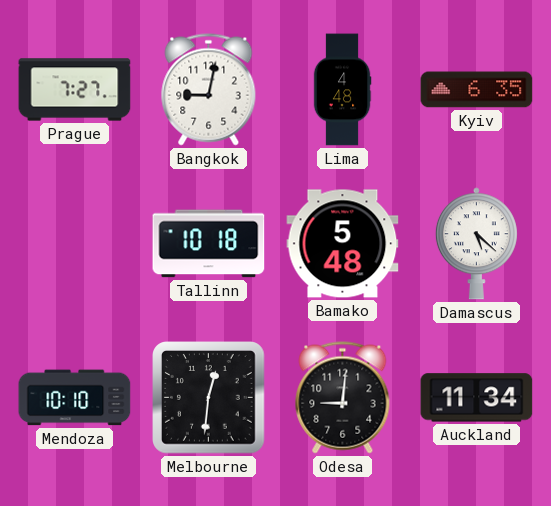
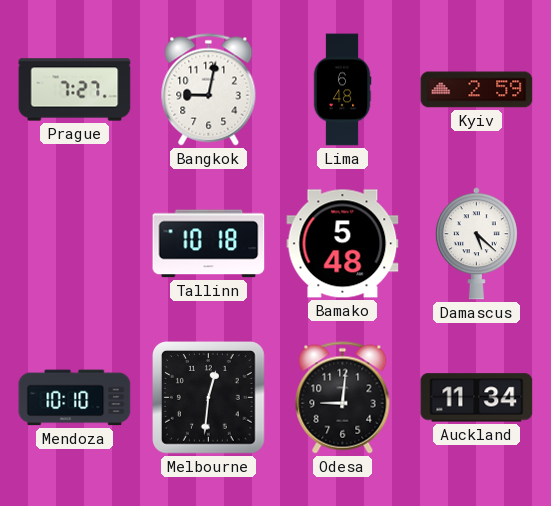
Lima: 4:48 -> 6:48
Kyiv: 6:35 -> 2:59
